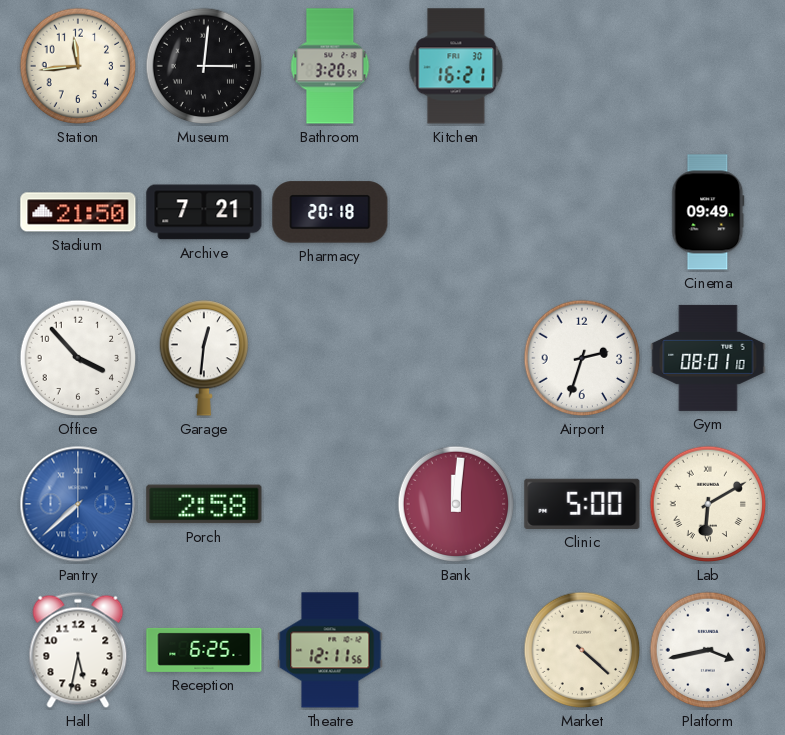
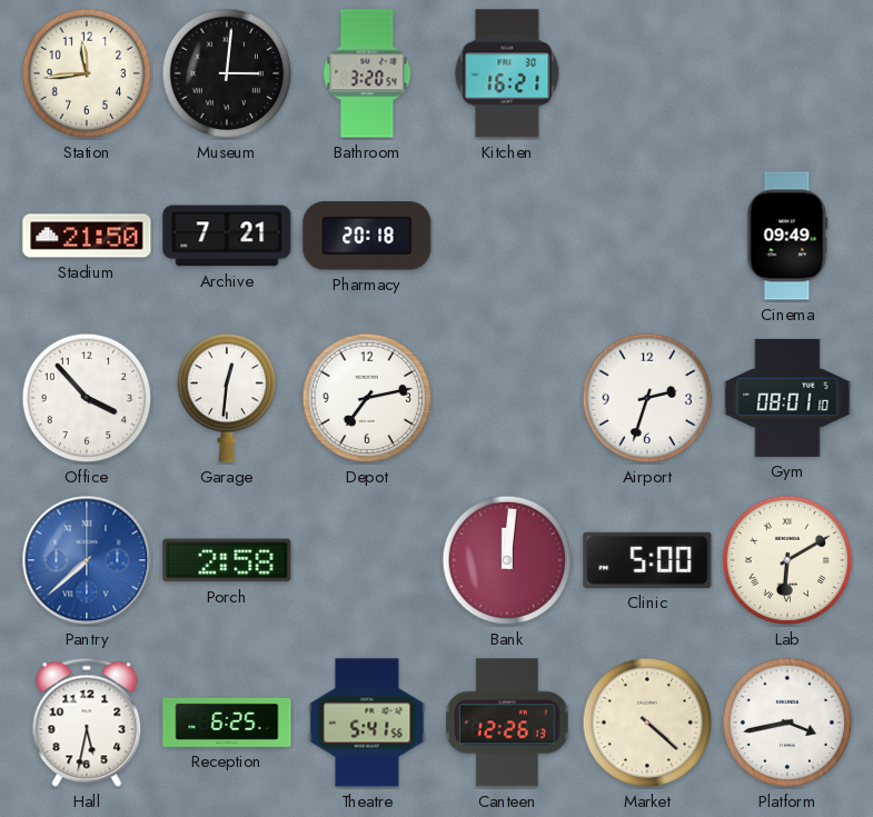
Depot: none -> 7:13
Theatre: 12:11 -> 5:41
Canteen: none -> 12:26
